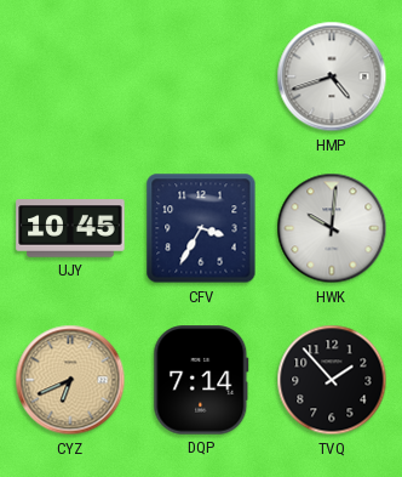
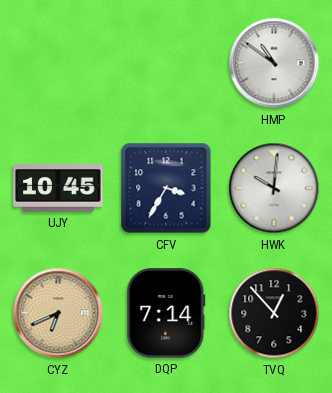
HMP: 4:42 -> 10:51
TVQ: 1:53 -> 12:53
